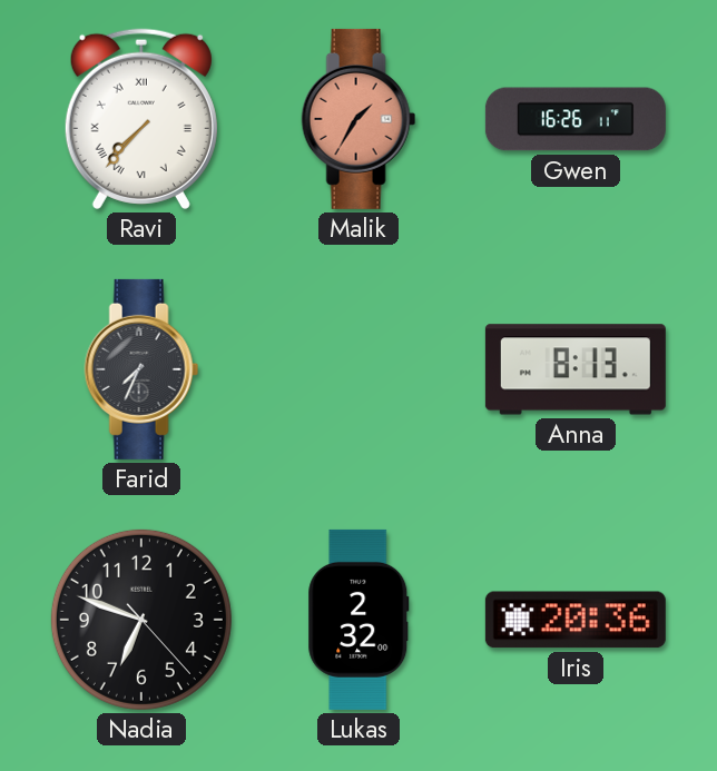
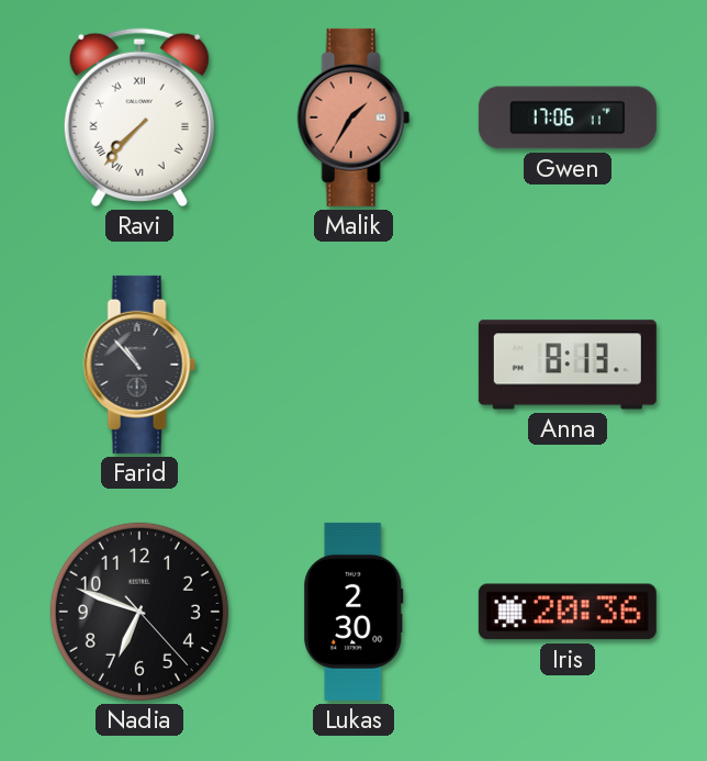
Gwen: 16:26 -> 17:06
Farid: 7:34 -> 10:53
Lukas: 2:32 -> 2:30
